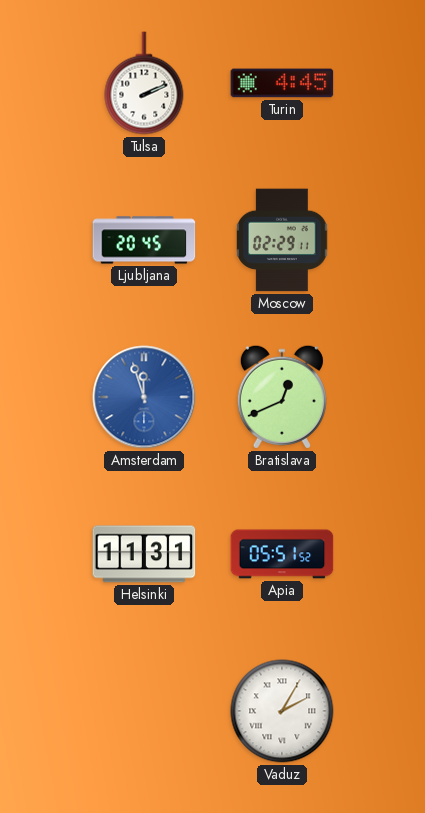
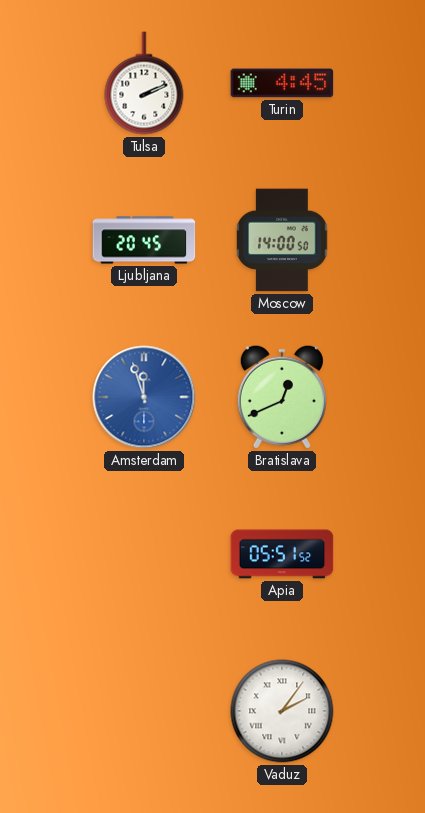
Moscow: 02:29 -> 14:00
Helsinki: 11:31 -> none
Vaduz: 2:05 -> 2:06
